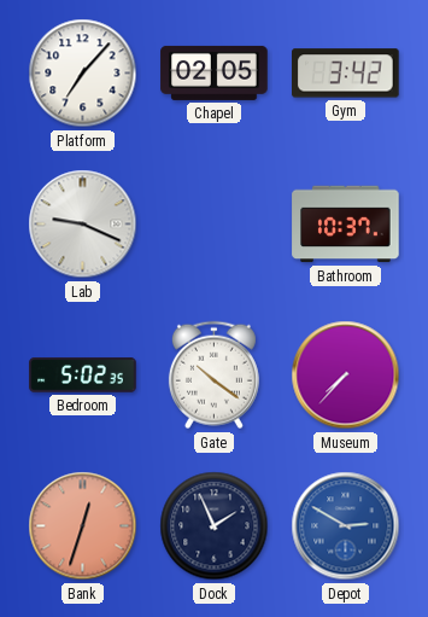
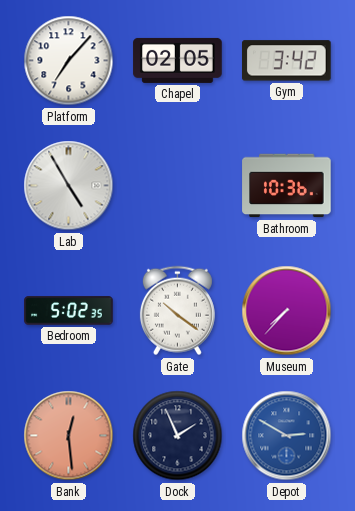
Lab: 9:19 -> 4:55
Bathroom: 10:37 -> 10:36
Bank: 12:33 -> 12:29
